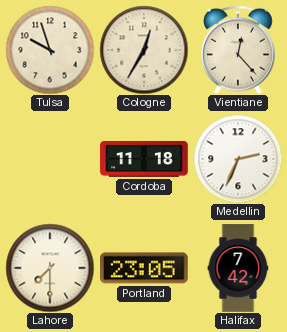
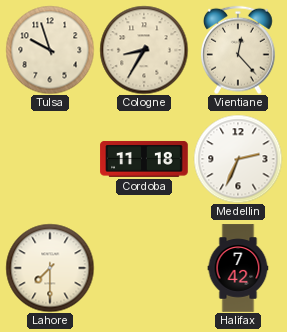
Cologne: 12:35 -> 8:35
Portland: 23:05 -> none
